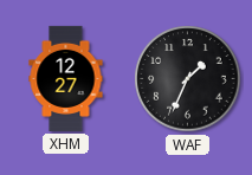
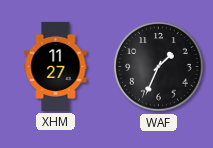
XHM: 12:27 -> 11:27
